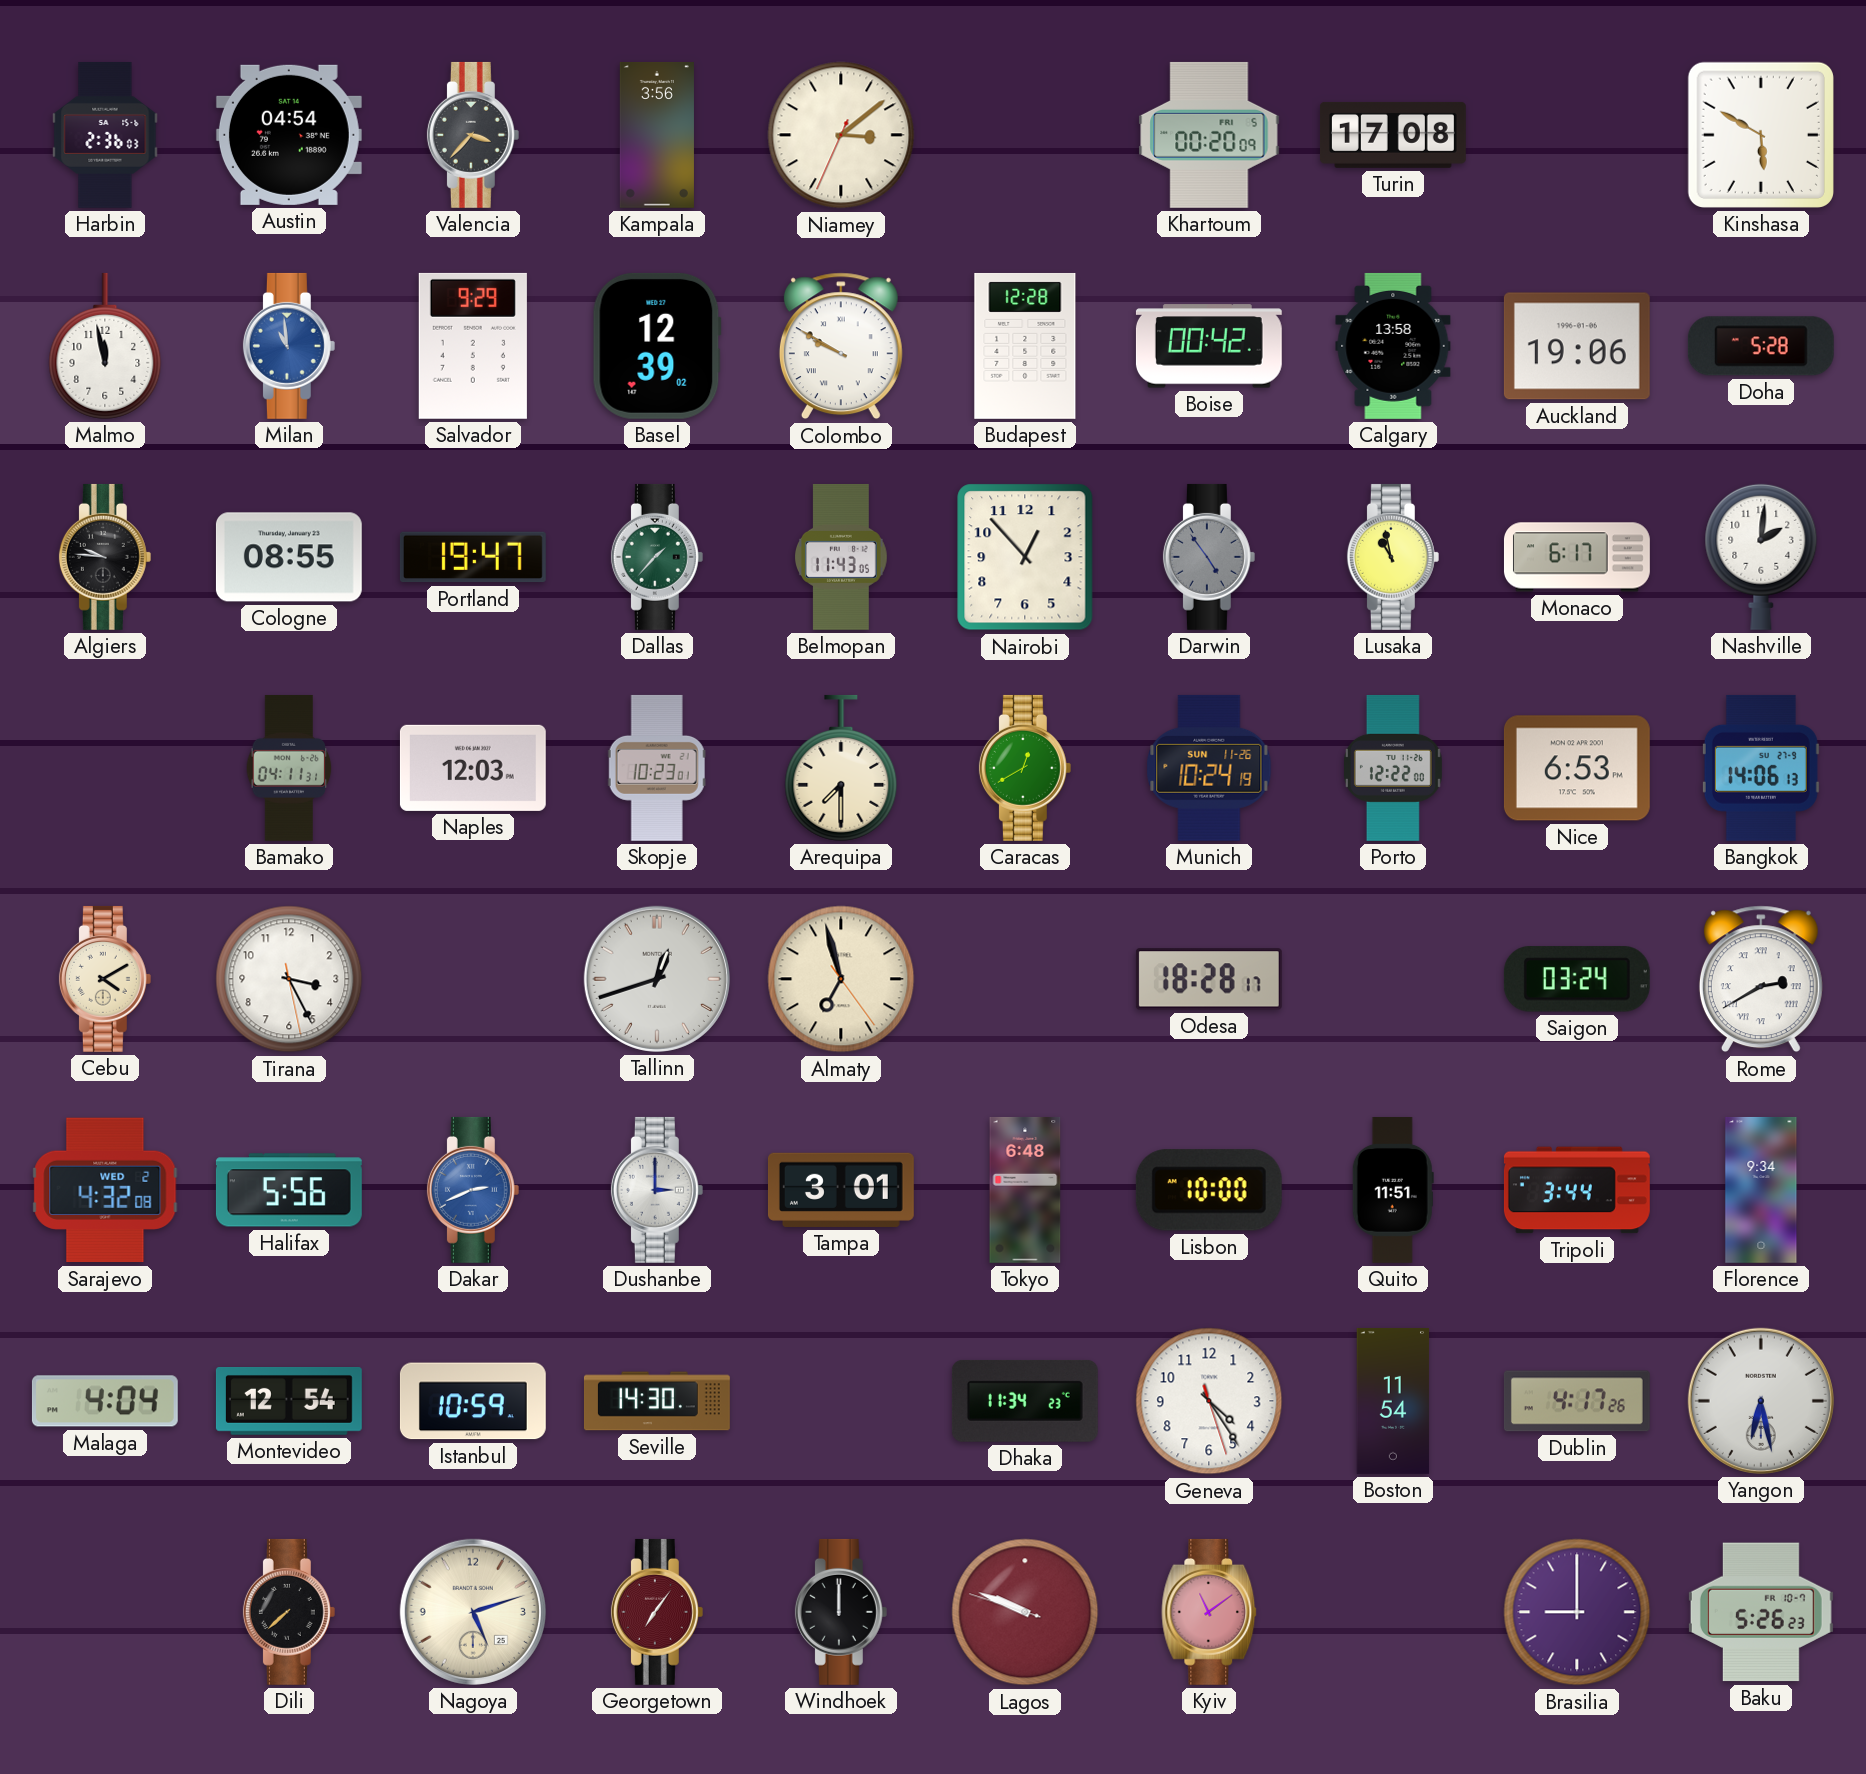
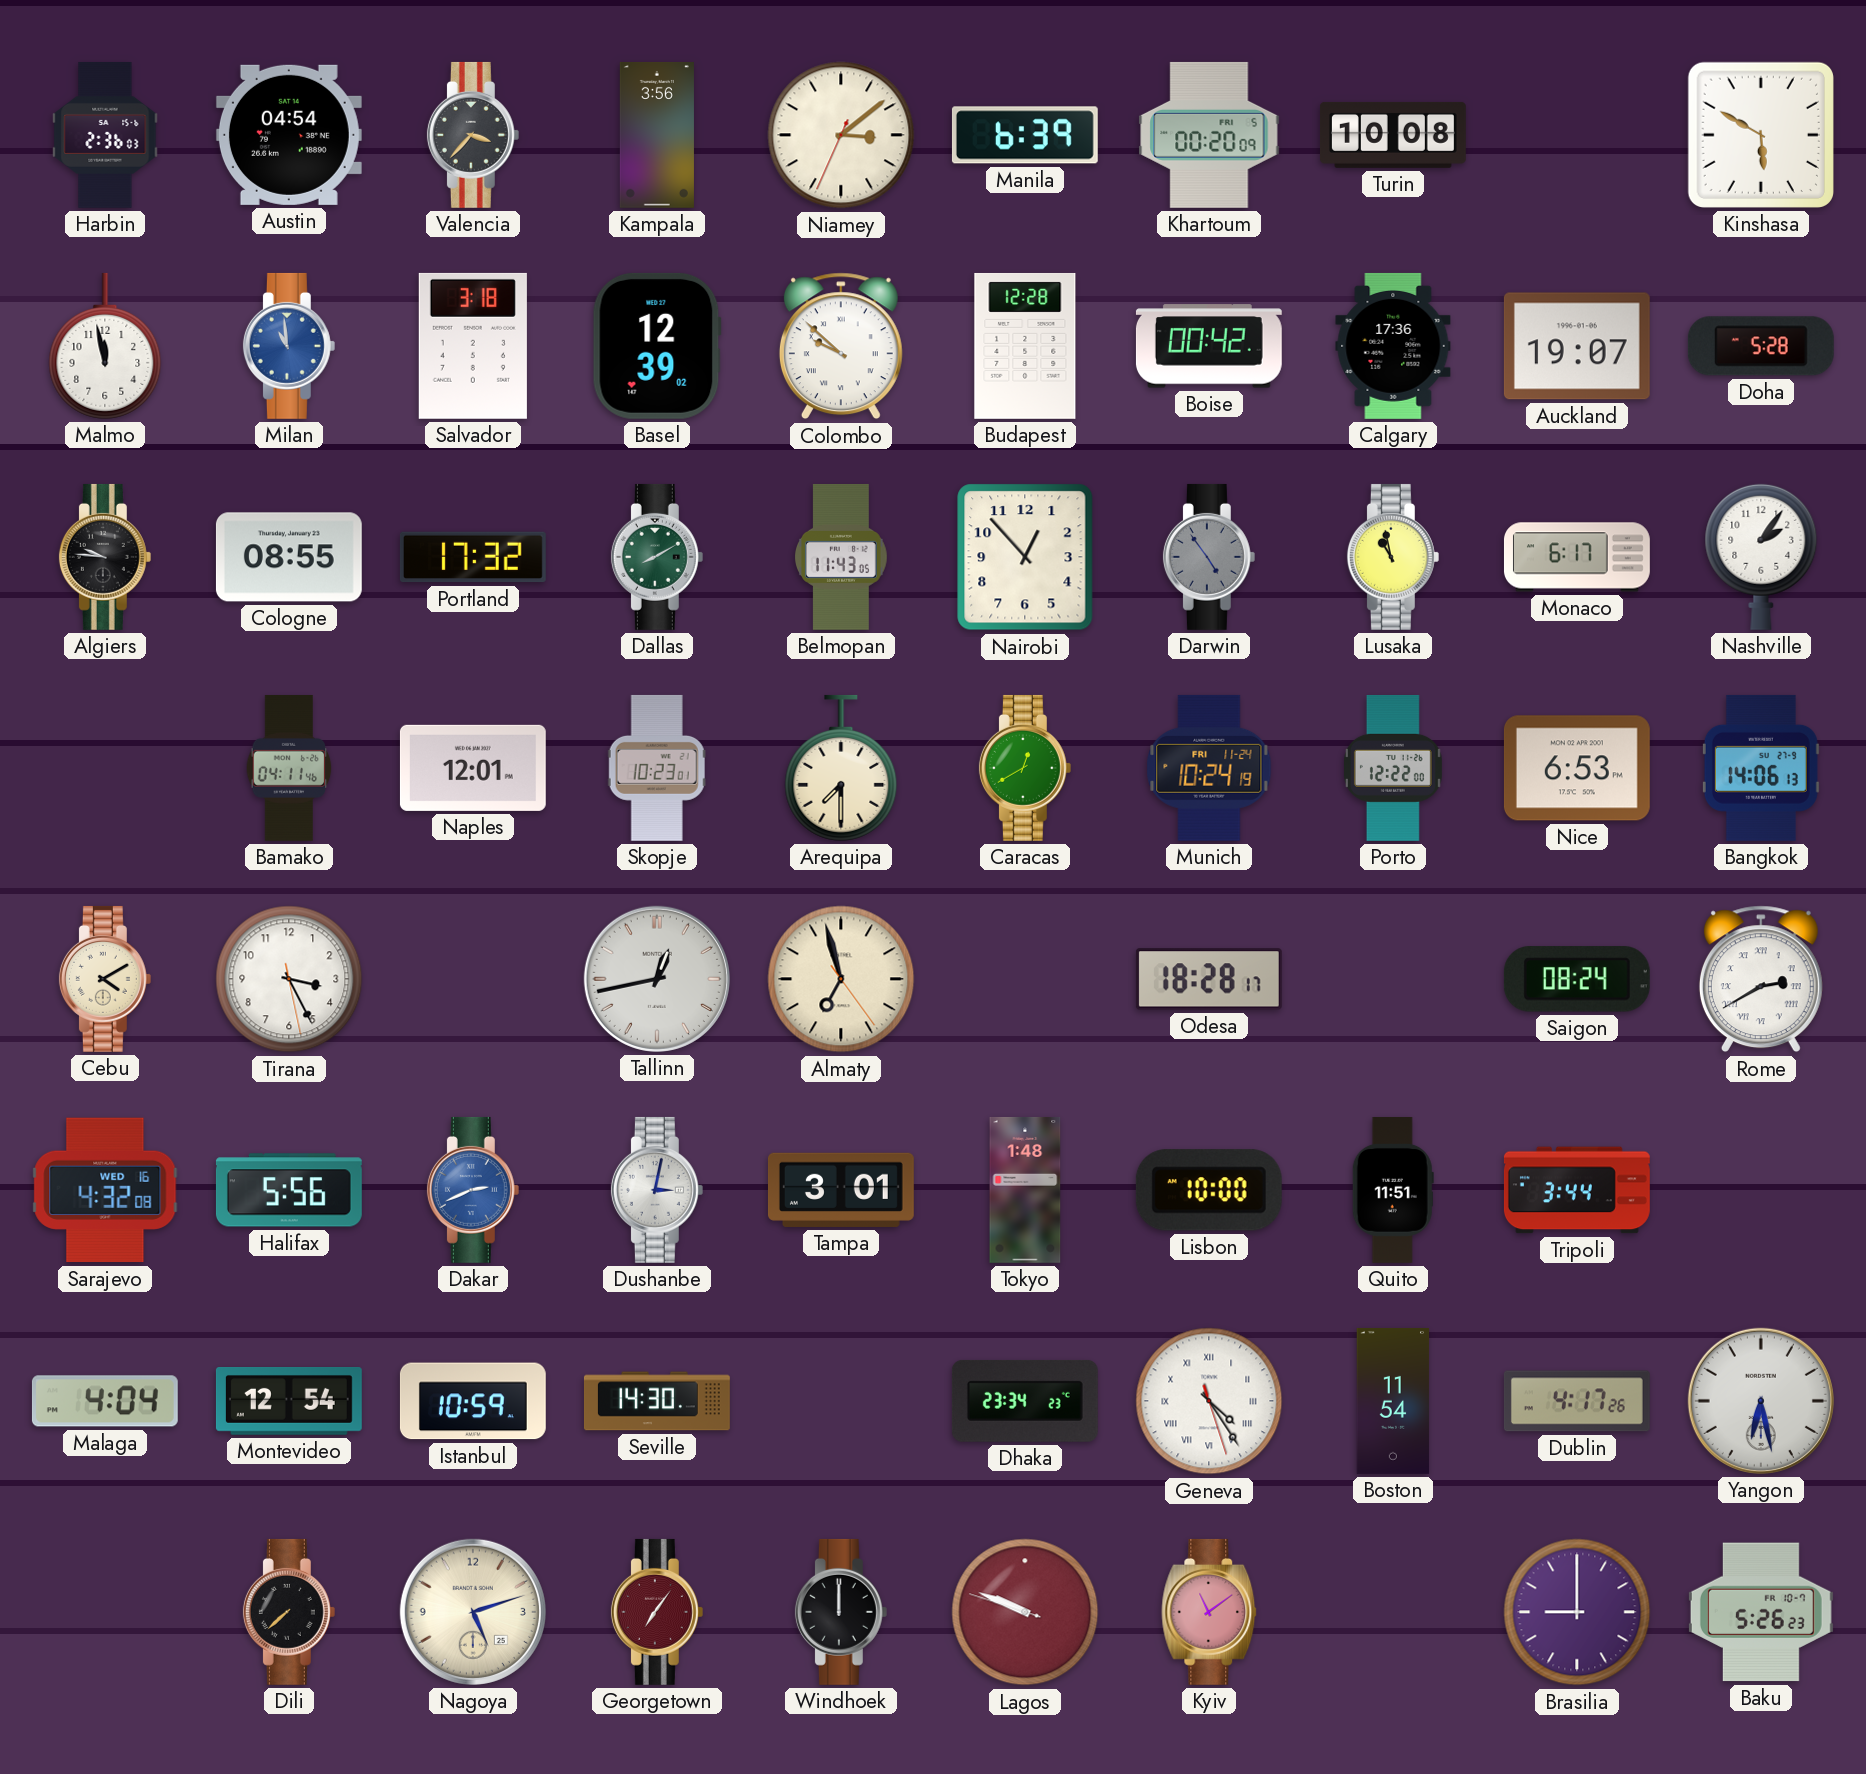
Manila: none -> 6:39
Turin: 17:08 -> 10:08
Salvador: 9:29 -> 3:18
Colombo: 9:50 -> 9:52
Calgary: 13:58 -> 17:36
Auckland: 19:06 -> 19:07
Portland: 19:47 -> 17:32
Dallas: 1:37 -> 8:10
Nashville: 2:01 -> 2:06
Bamako: 04:11:31 -> 04:11:46
Naples: 12:03 -> 12:01
Munich date: SUN 11-26 -> FRI 11-24
Tallinn: 12:42 -> 12:43
Saigon: 03:24 -> 08:24
Sarajevo date: WED 2 -> WED 16
Dushanbe: 3:00 -> 3:02
Tokyo: 6:48 -> 1:48
Florence: 9:34 -> none
Dhaka: 11:34 -> 23:34
Geneva numerals: Arabic -> Roman
